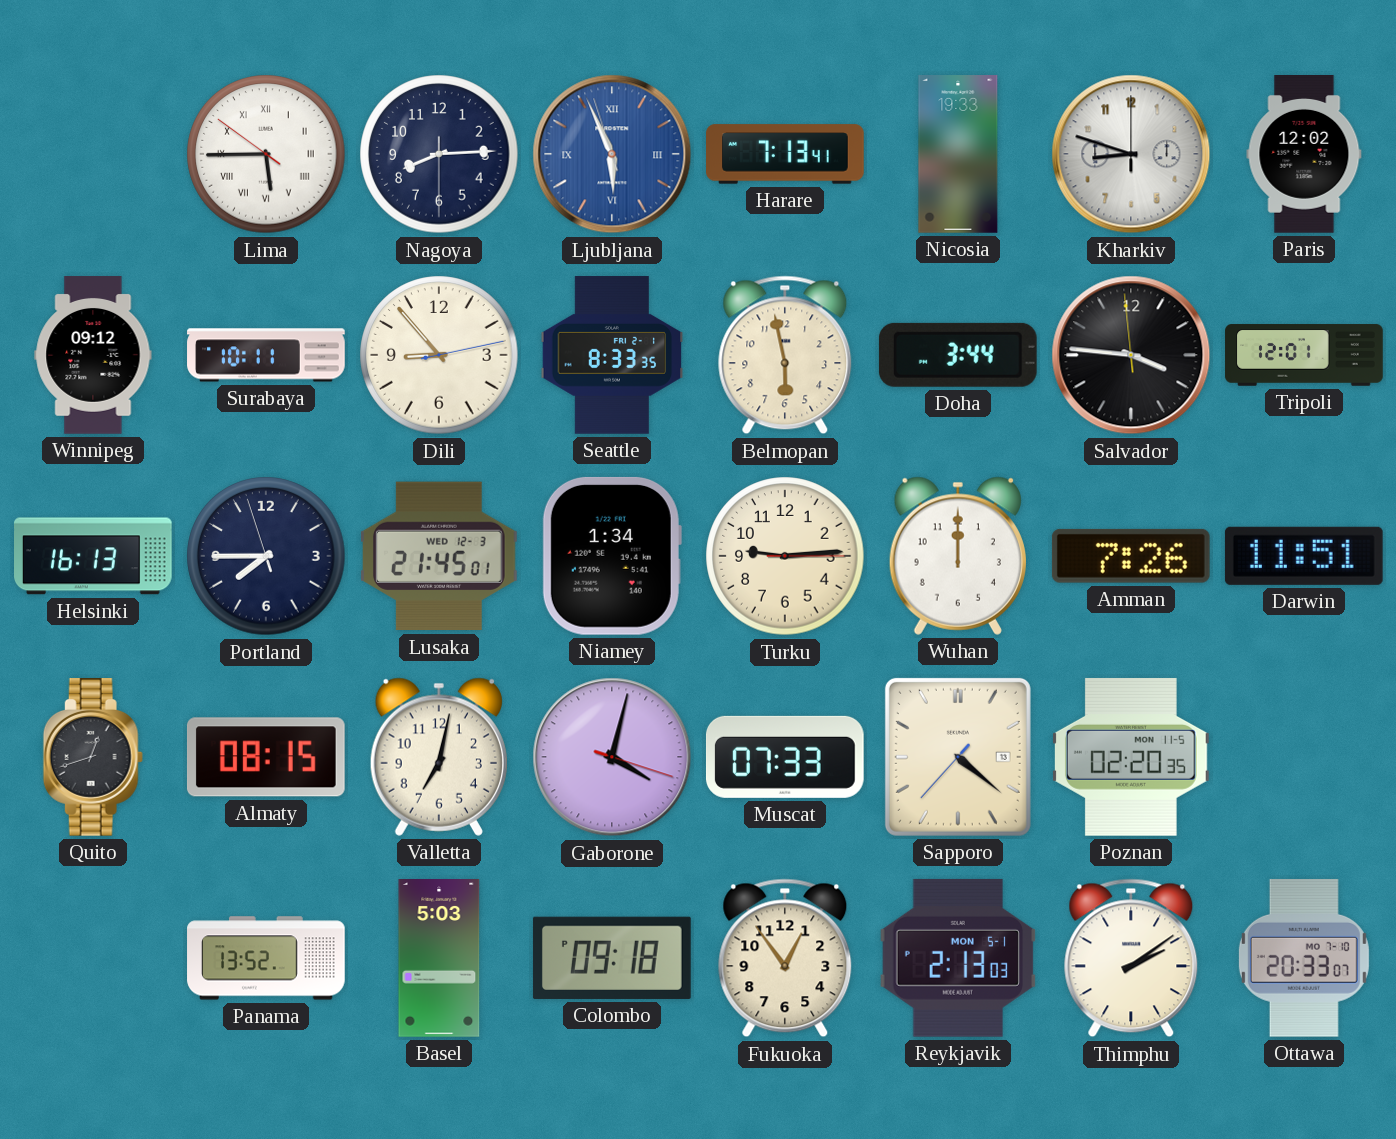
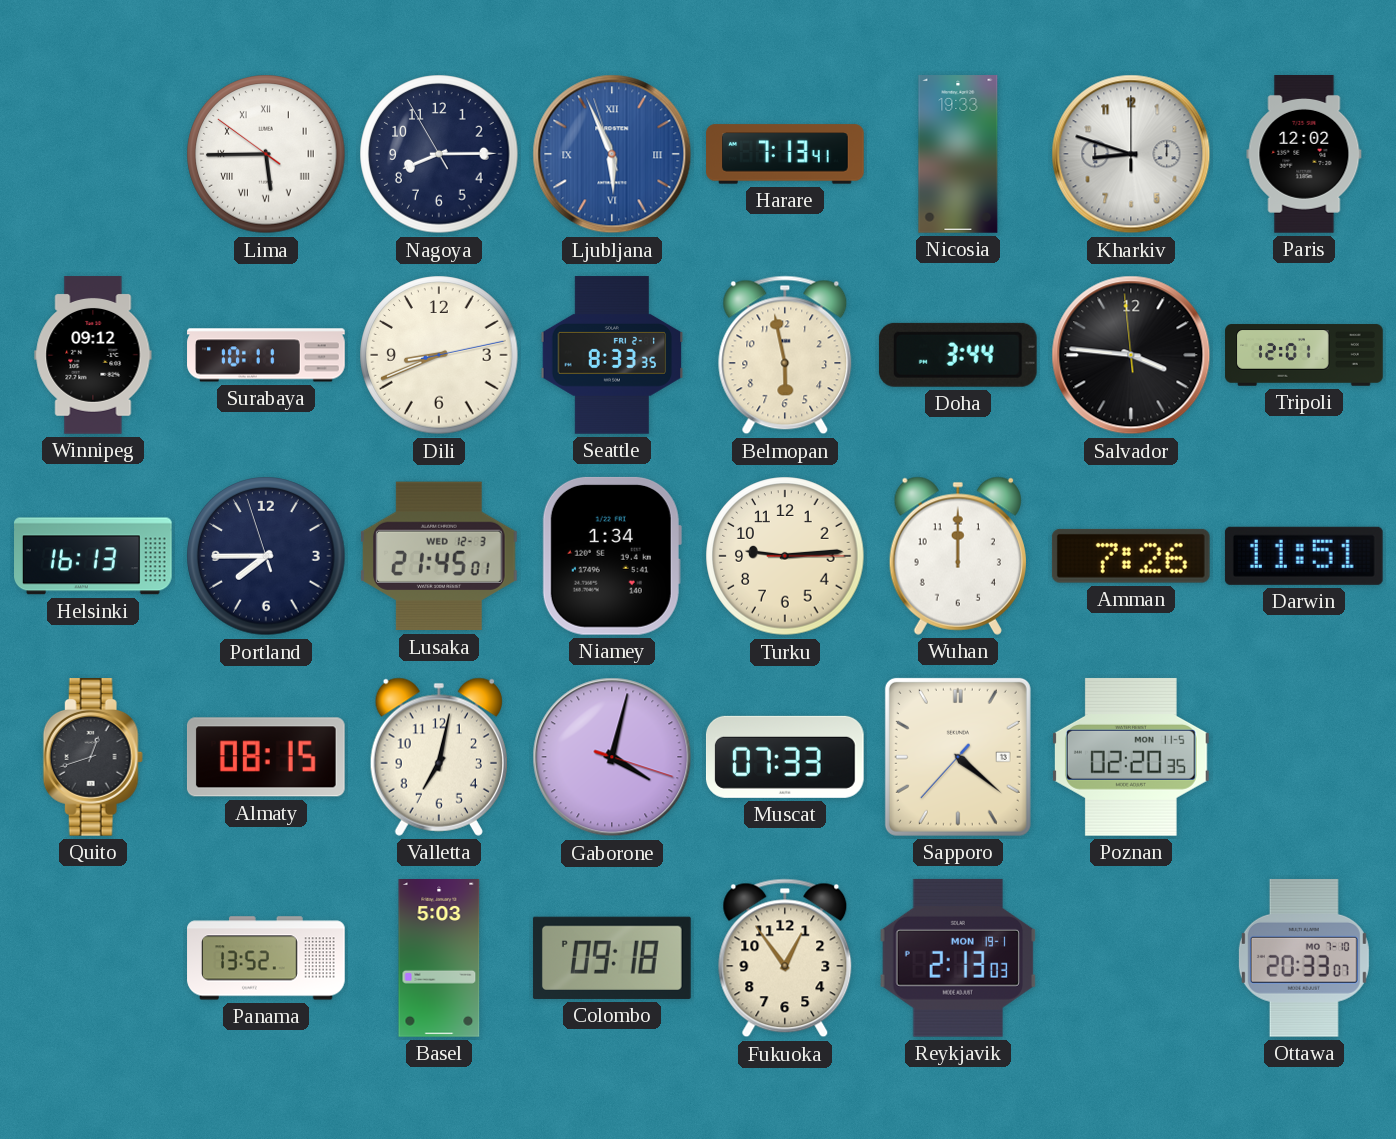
Nagoya: 8:14:30 -> 8:14:55
Dili: 8:53 -> 8:41
Reykjavik date: MON 5-1 -> MON 19-1
Thimphu: 2:09 -> none
